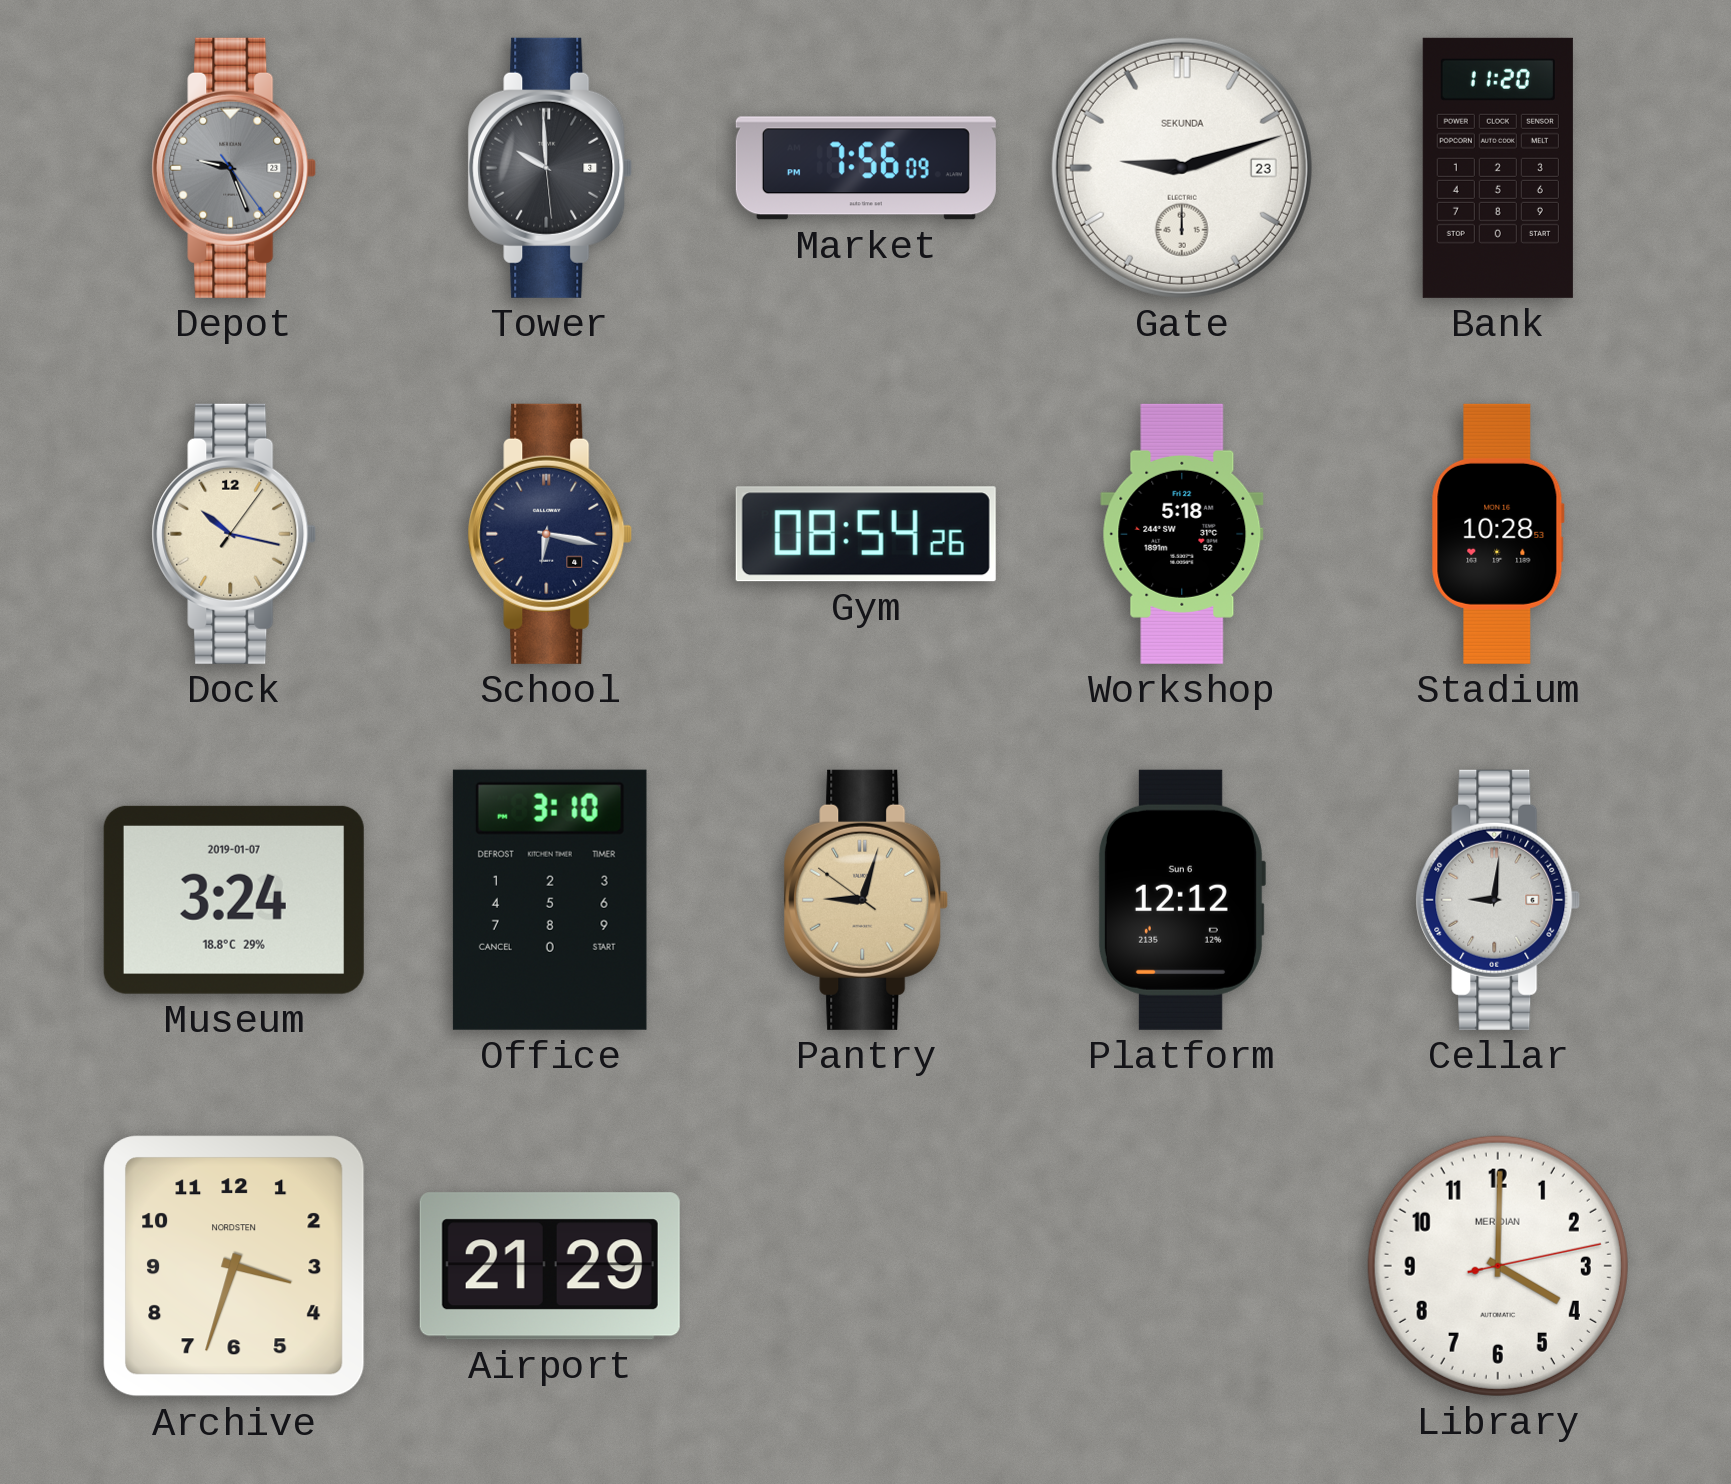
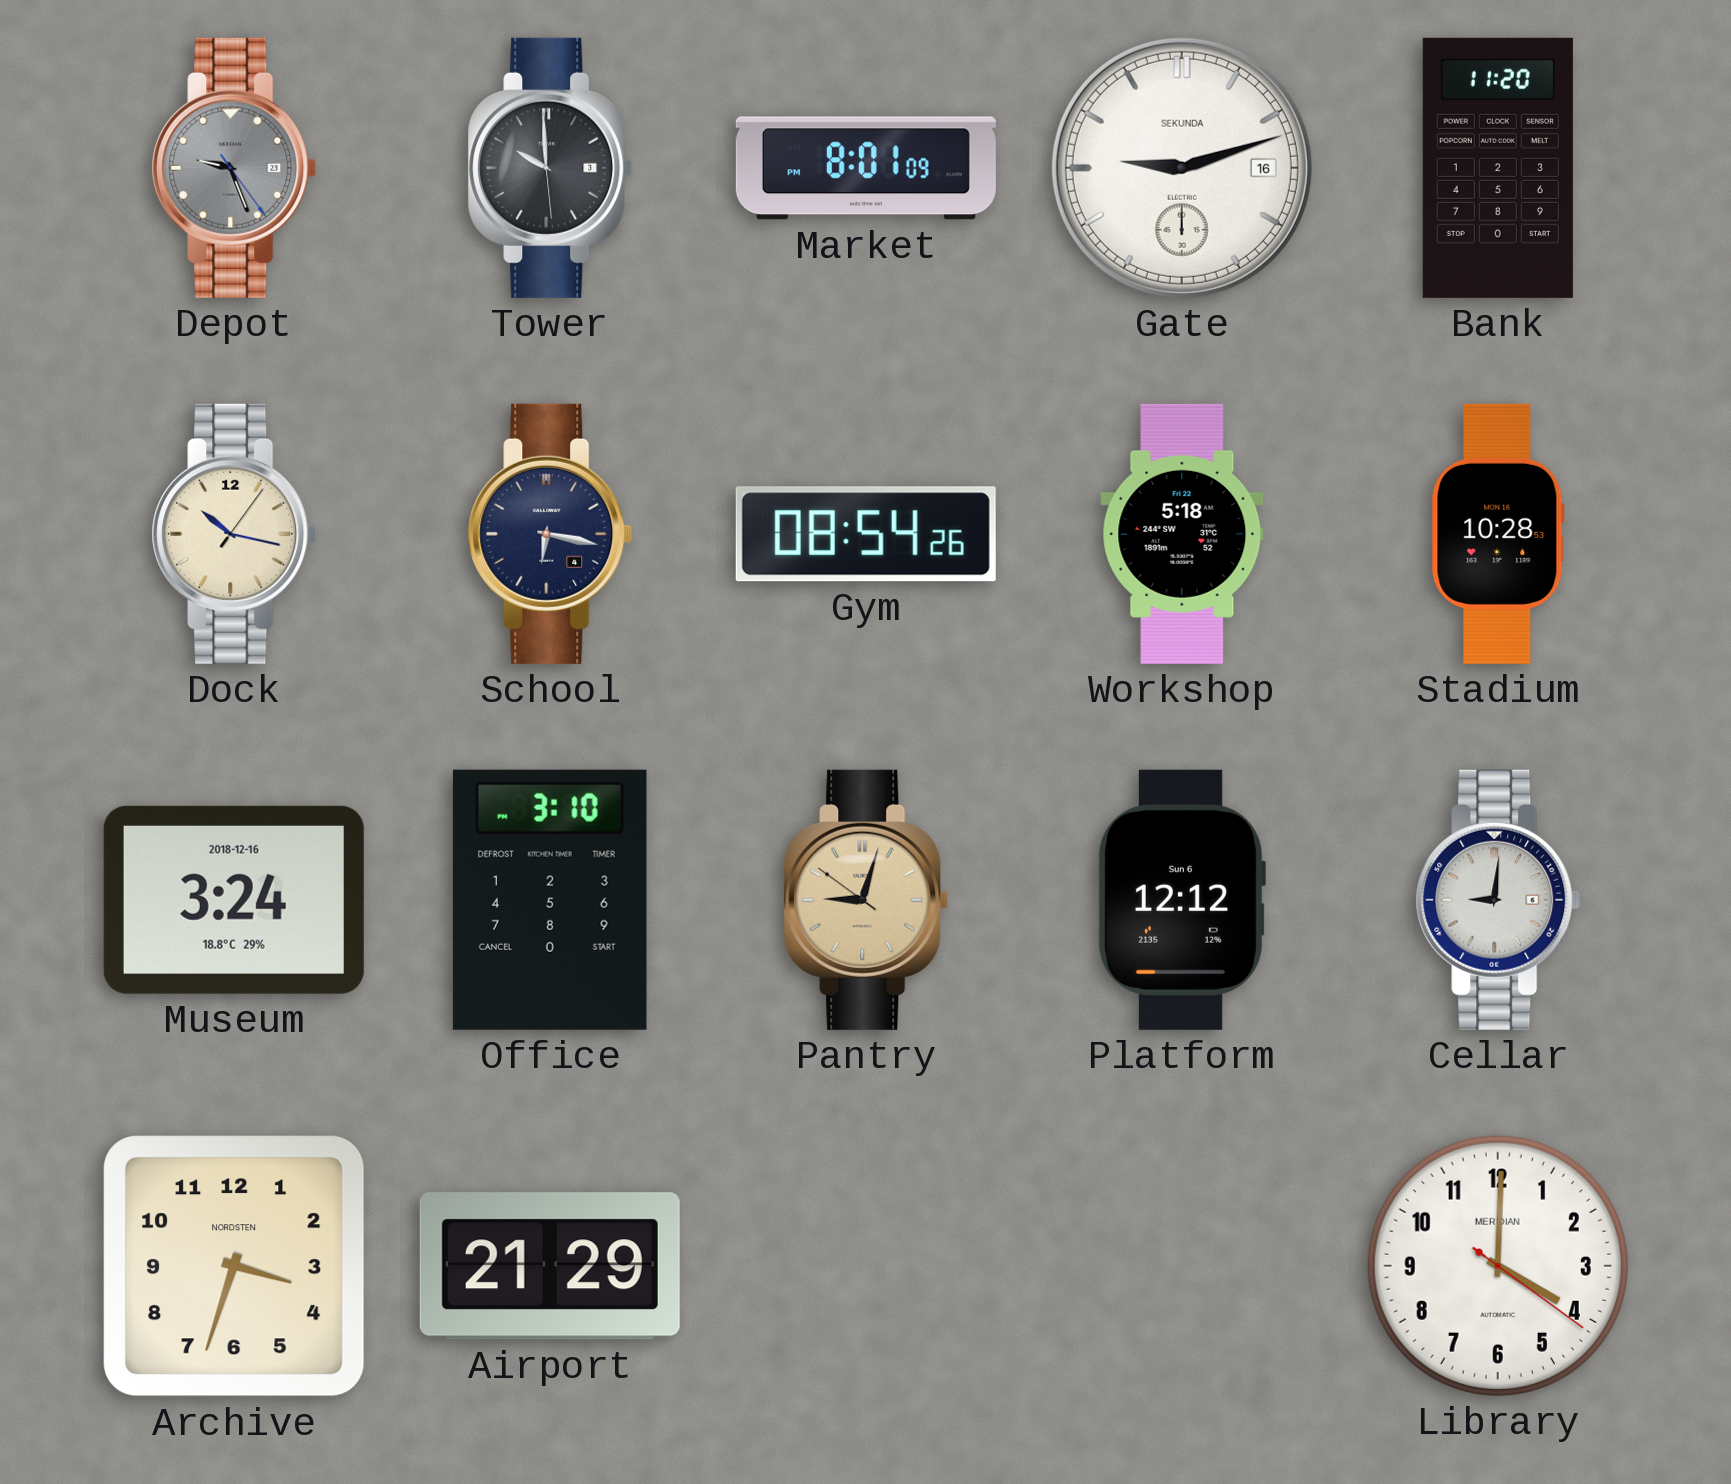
Market: 7:56 -> 8:01
Gate date: 23 -> 16
Museum date: 2019-01-07 -> 2018-12-16
Library: 4:00:13 -> 4:00:21
